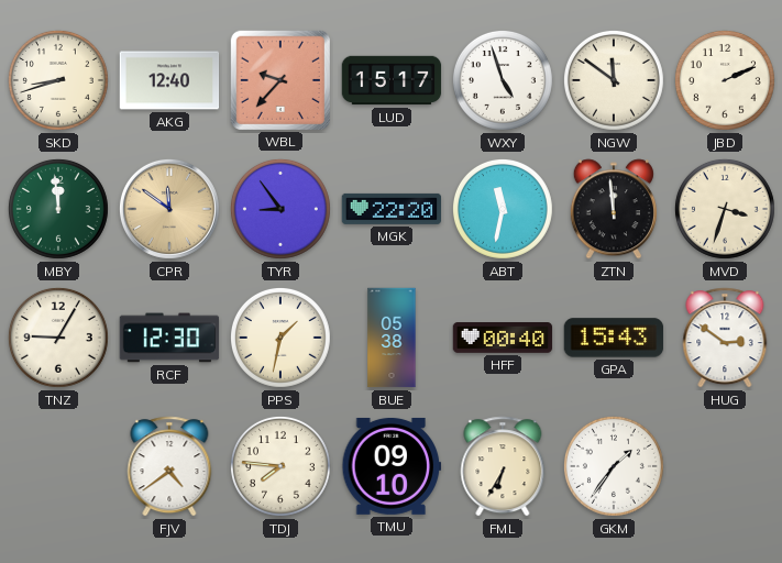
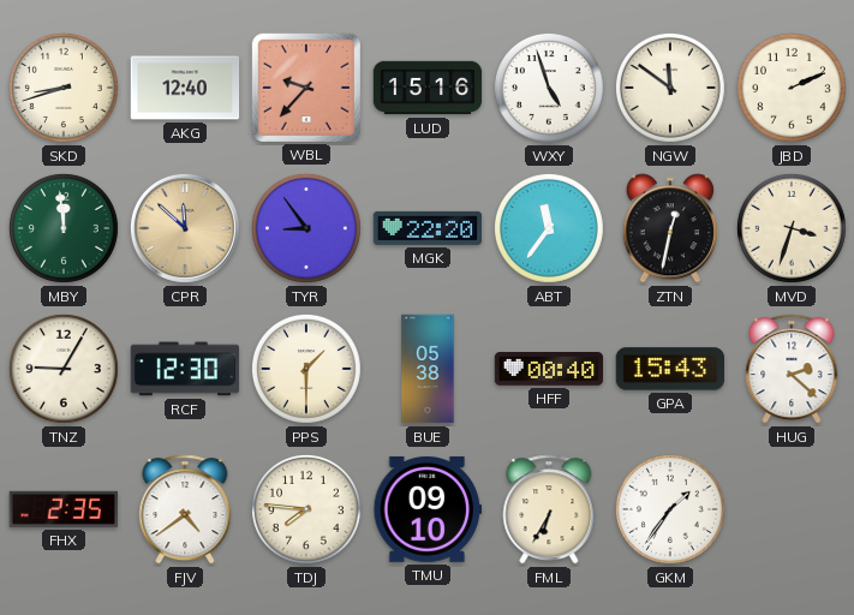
LUD: 15:17 -> 15:16
CPR: 11:51 -> 11:52
ABT: 11:32 -> 11:36
ZTN: 11:59 -> 12:32
PPS: 1:32 -> 1:30
HUG: 2:51 -> 2:22
FHX: none -> 2:35
